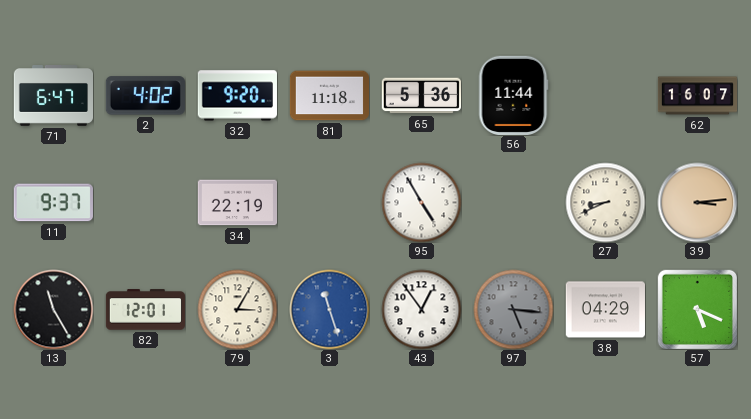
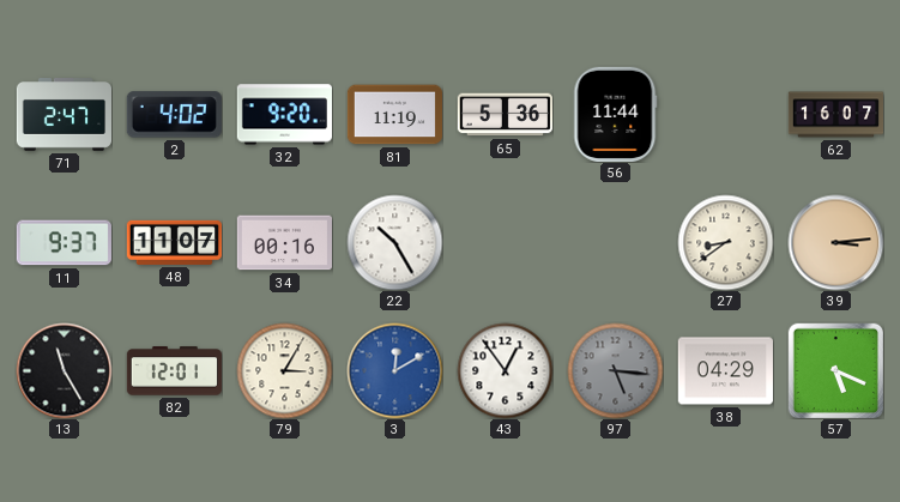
71: 6:47 -> 2:47
81: 11:18 -> 11:19
48: none -> 11:07
34: 22:19 -> 00:16
22: none -> 10:25
95: 4:55 -> none
27: 8:41 -> 8:39
3: 11:27 -> 12:10
